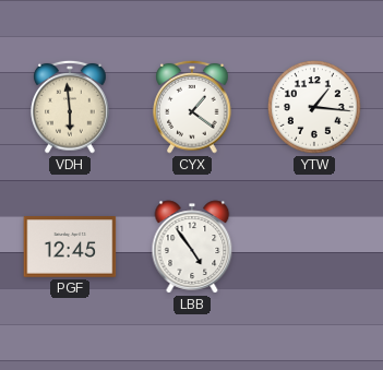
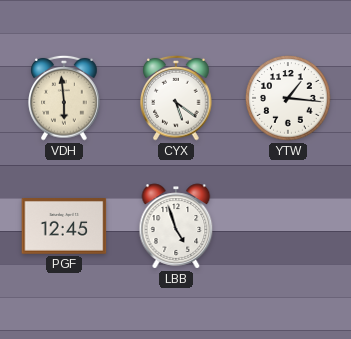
CYX: 1:21 -> 5:21
LBB: 4:54 -> 4:57
